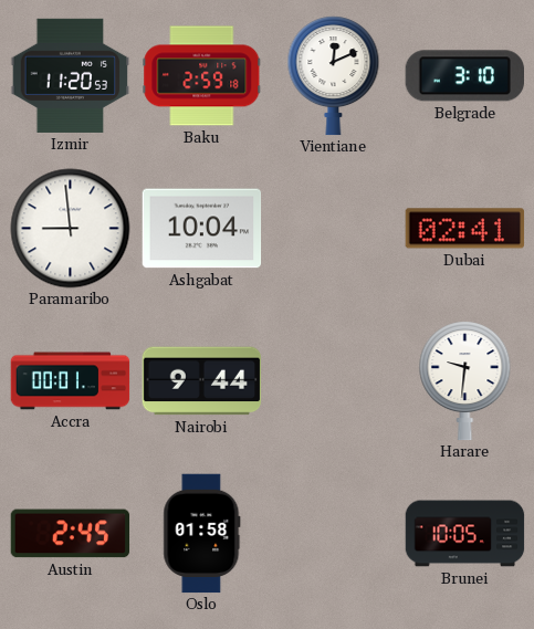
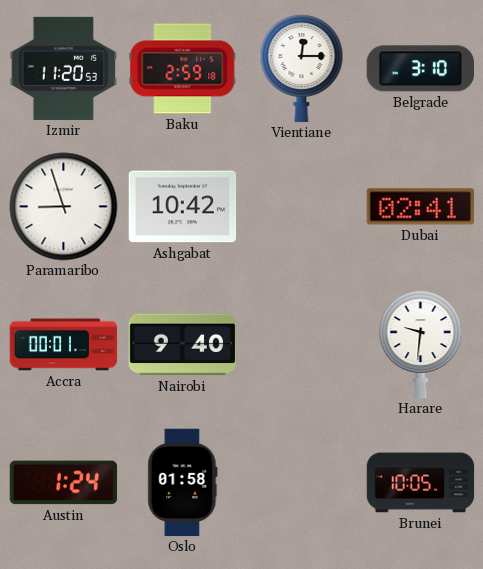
Vientiane: 12:11 -> 12:15
Paramaribo: 8:59 -> 8:57
Ashgabat: 10:04 -> 10:42
Nairobi: 9:44 -> 9:40
Austin: 2:45 -> 1:24
